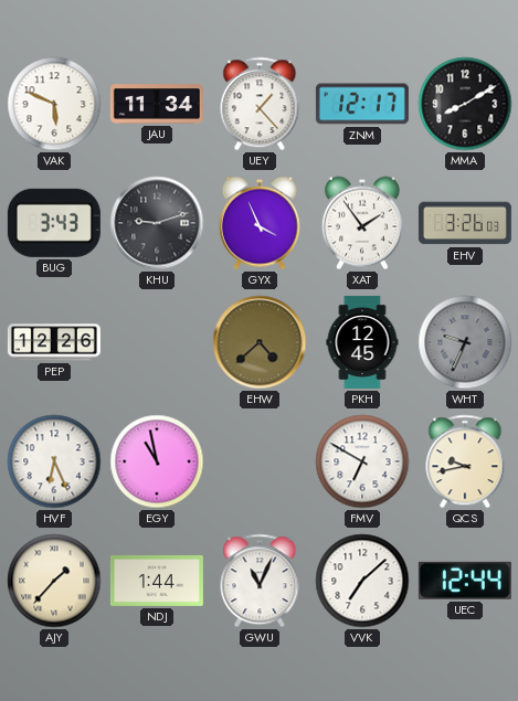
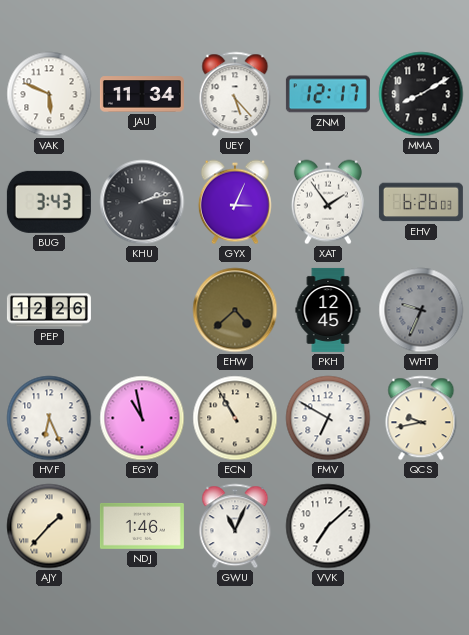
UEY: 1:23 -> 5:23
KHU: 9:12 -> 2:12
GYX: 3:56 -> 3:04
EHV: 3:26 -> 6:26
ECN: none -> 10:55
NDJ: 1:44 -> 1:46
UEC: 12:44 -> none
